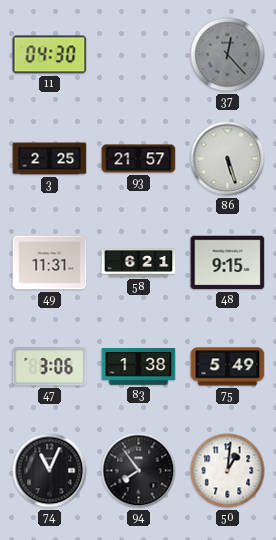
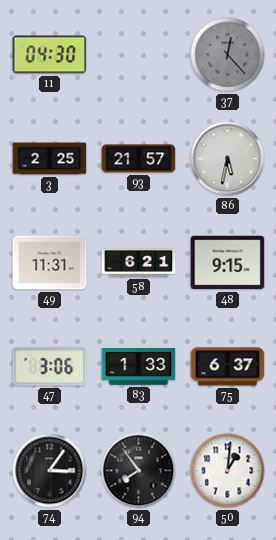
86: 5:27 -> 5:32
83: 1:38 -> 1:33
75: 5:49 -> 6:37
74: 11:04 -> 3:06
